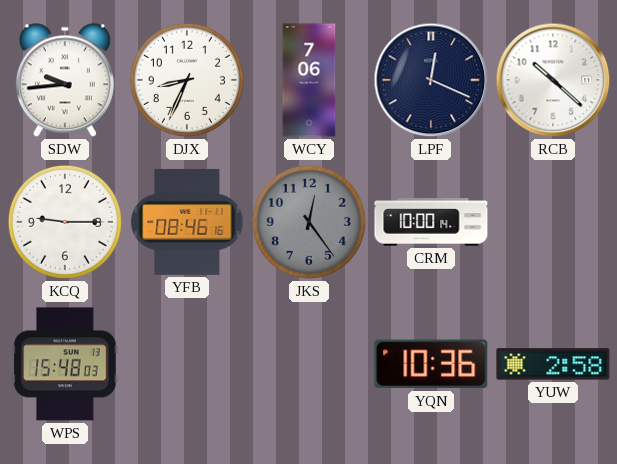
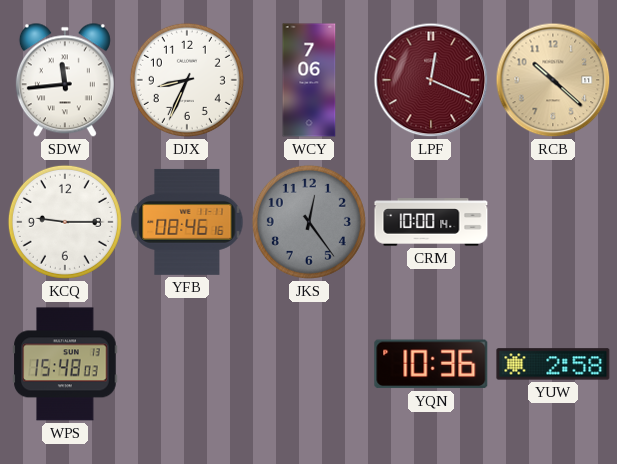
SDW: 9:44 -> 11:44
LPF dial: navy -> burgundy
RCB dial: white -> champagne
